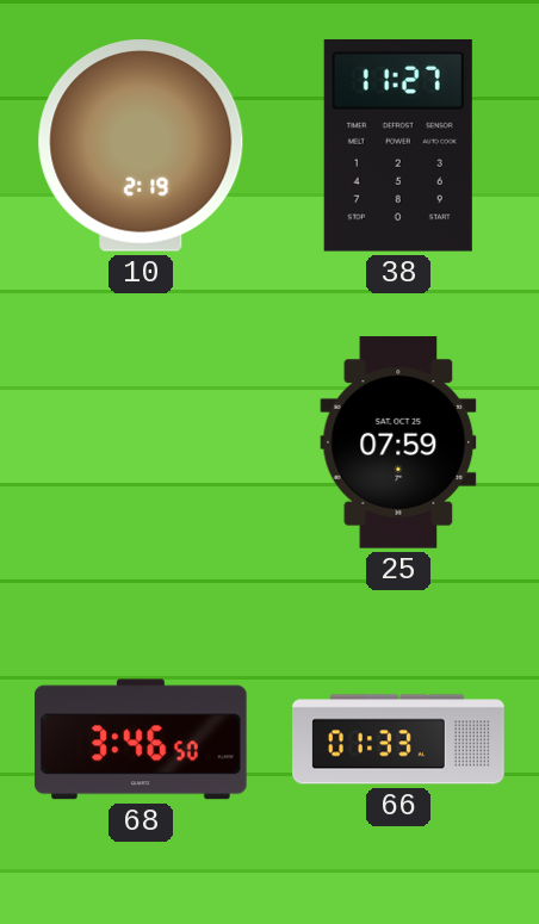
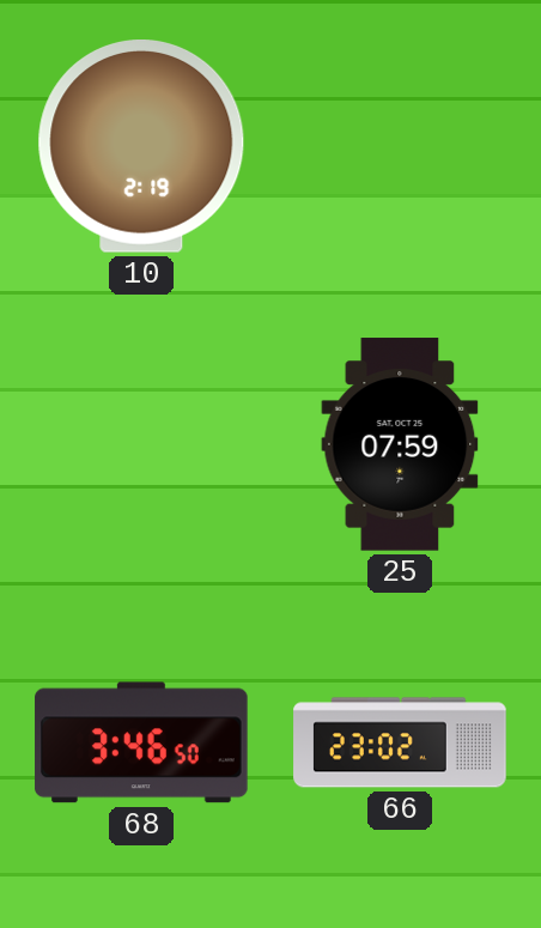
38: 11:27 -> none
66: 01:33 -> 23:02
